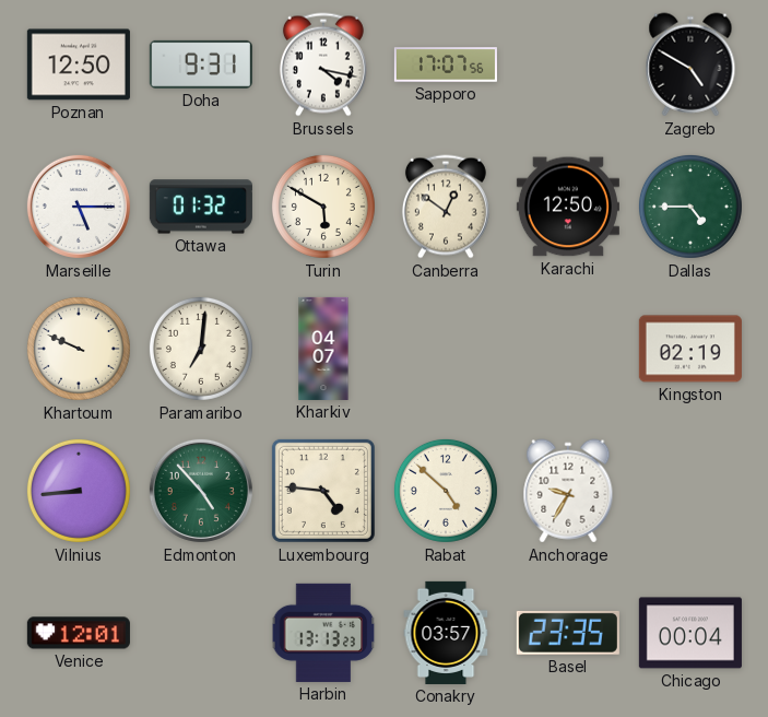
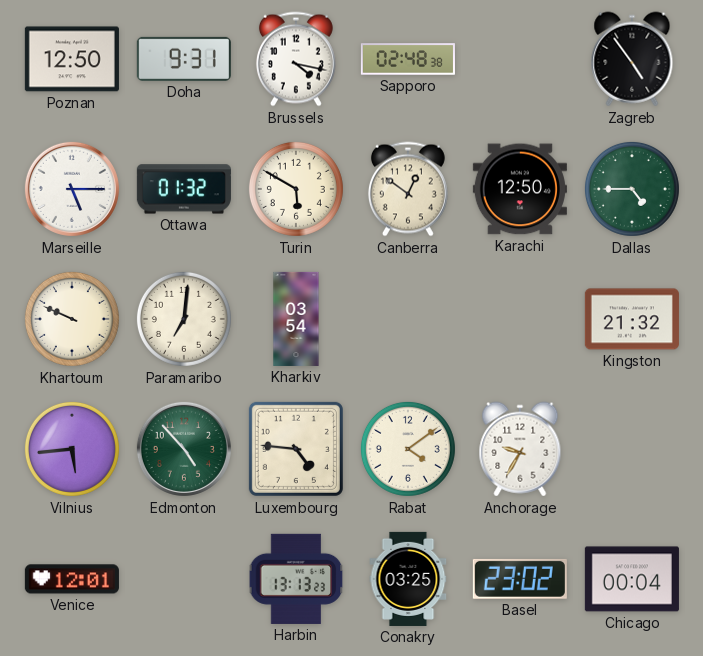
Sapporo: 17:07 -> 02:48
Zagreb: 4:50 -> 4:54
Kharkiv: 04:07 -> 03:54
Kingston: 02:19 -> 21:32
Vilnius: 8:44 -> 5:44
Rabat: 4:52 -> 4:09
Conakry: 03:57 -> 03:25
Basel: 23:35 -> 23:02
